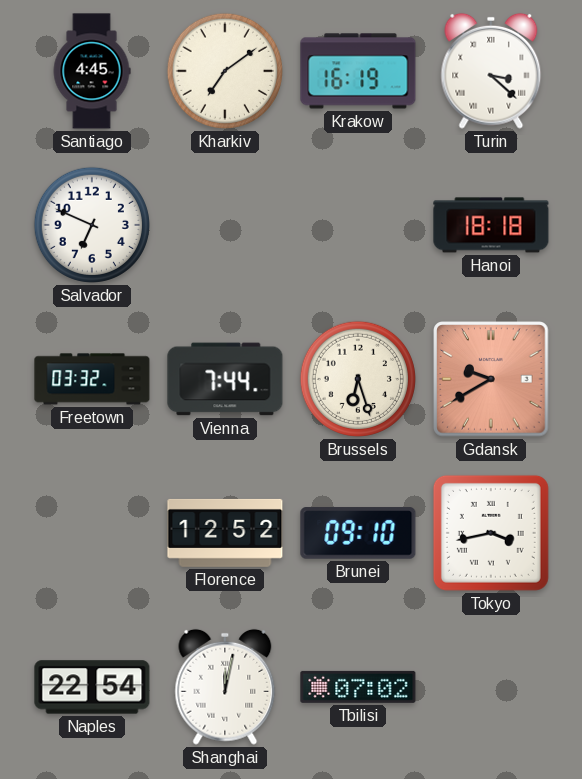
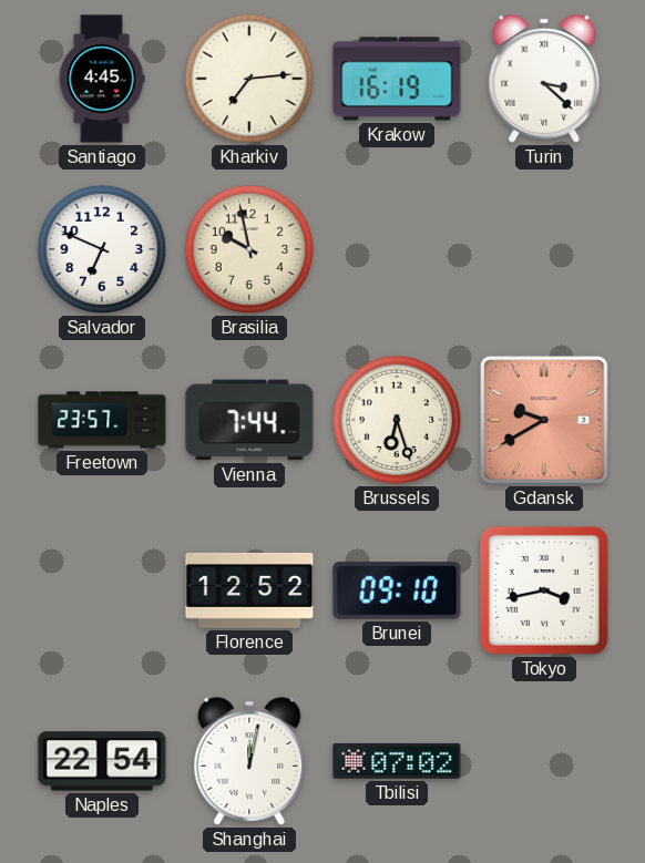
Kharkiv: 7:09 -> 7:14
Brasilia: none -> 9:58
Hanoi: 18:18 -> none
Freetown: 03:32 -> 23:57
